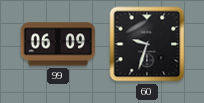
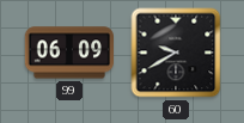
60: 9:33 -> 9:40
